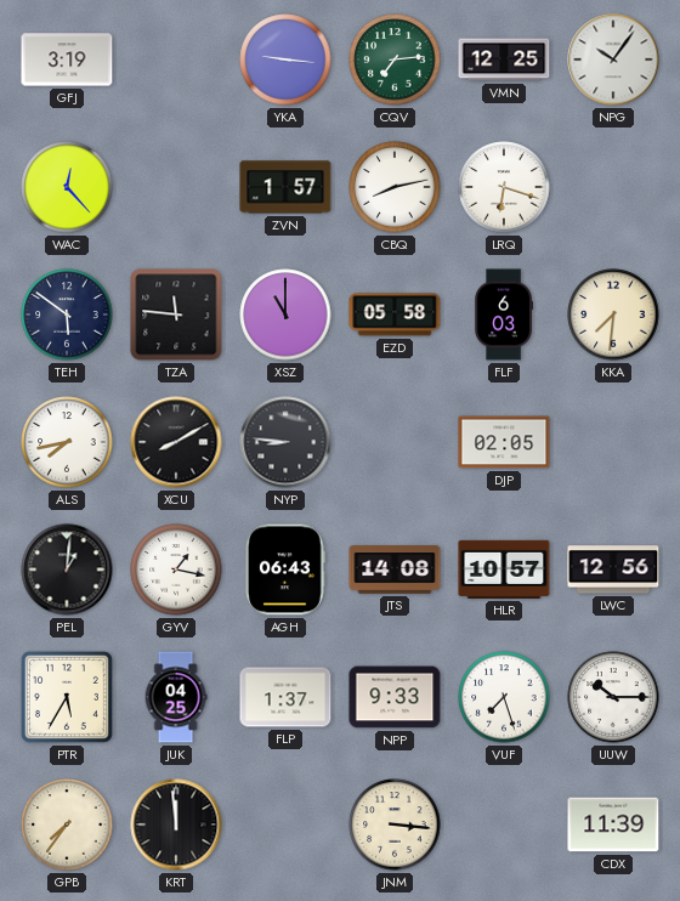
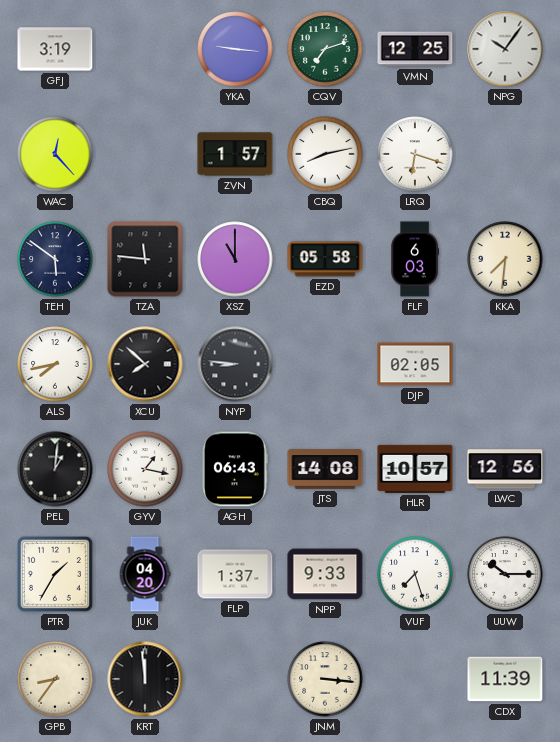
CQV: 7:14 -> 7:12
XCU: 8:10 -> 7:52
PTR: 5:35 -> 1:35
JUK: 04:25 -> 04:20
GPB: 7:36 -> 8:36
